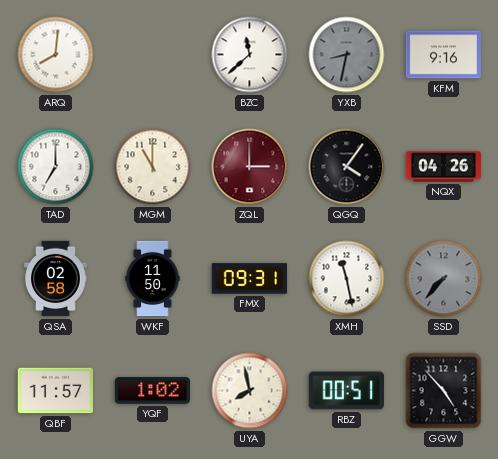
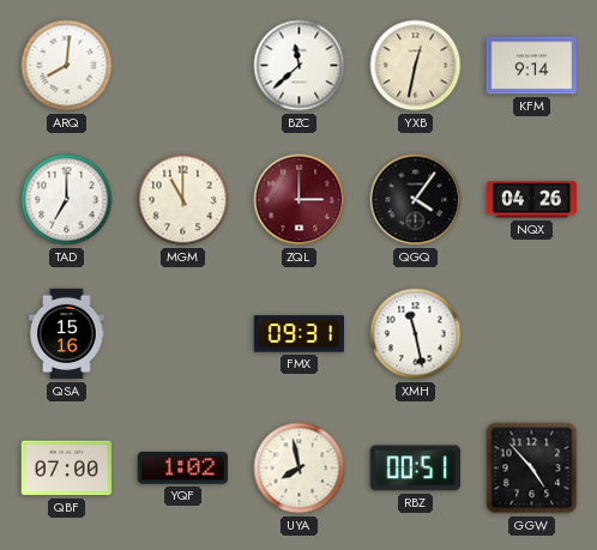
YXB: 8:32 -> 12:32
YXB dial: grey -> cream
KFM: 9:16 -> 9:14
QSA: 02:58 -> 15:16
WKF: 11:50 -> none
SSD: 7:37 -> none
QBF: 11:57 -> 07:00
